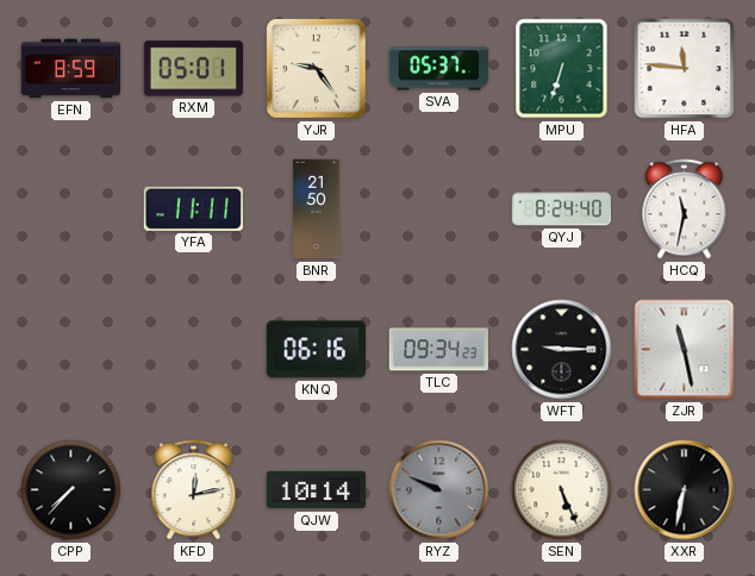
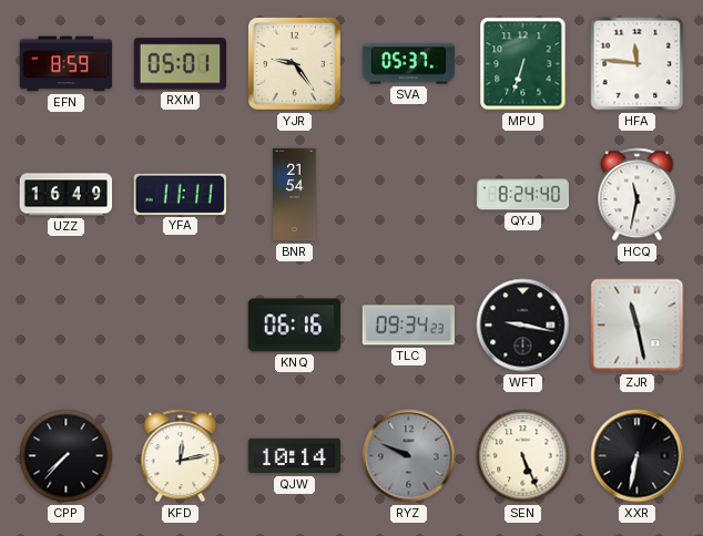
UZZ: none -> 16:49
BNR: 21:50 -> 21:54
WFT: 9:15 -> 9:17
